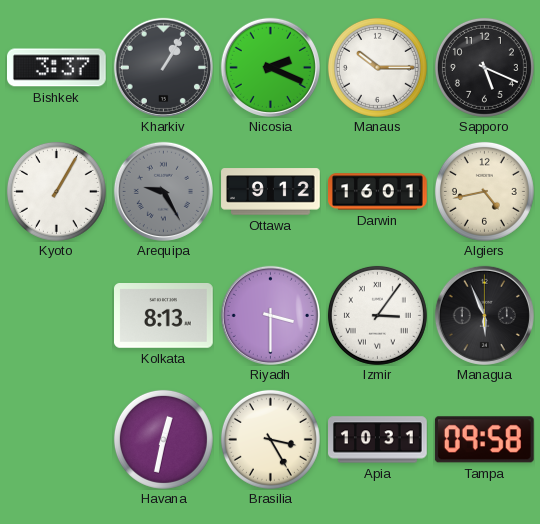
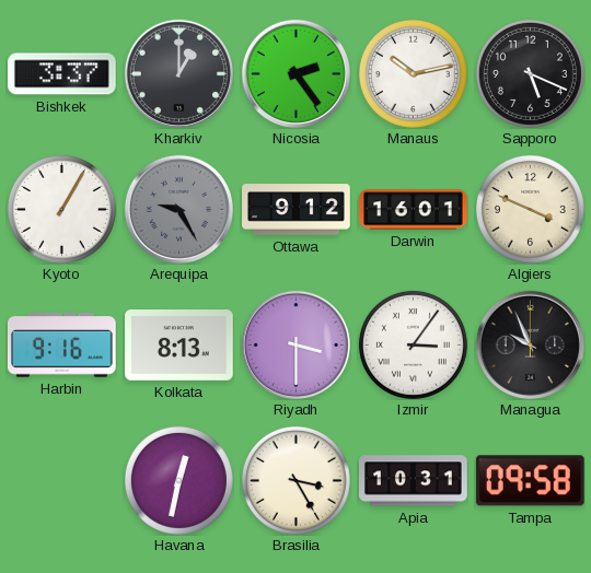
Kharkiv: 1:05 -> 1:00
Nicosia: 2:19 -> 2:24
Manaus: 10:15 -> 10:13
Algiers: 4:43 -> 3:49
Harbin: none -> 9:16
Managua: 5:56 -> 9:56
